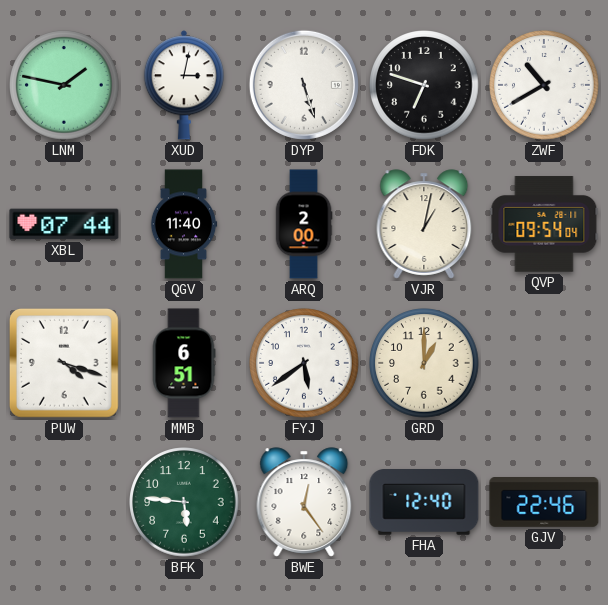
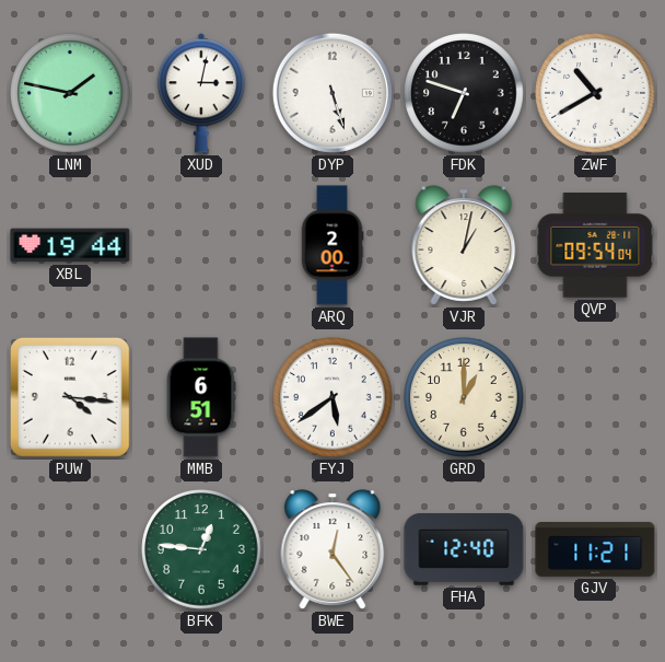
XBL: 07:44 -> 19:44
QGV: 11:40 -> none
PUW: 4:18 -> 4:16
BFK: 5:46 -> 12:46
GJV: 22:46 -> 11:21
